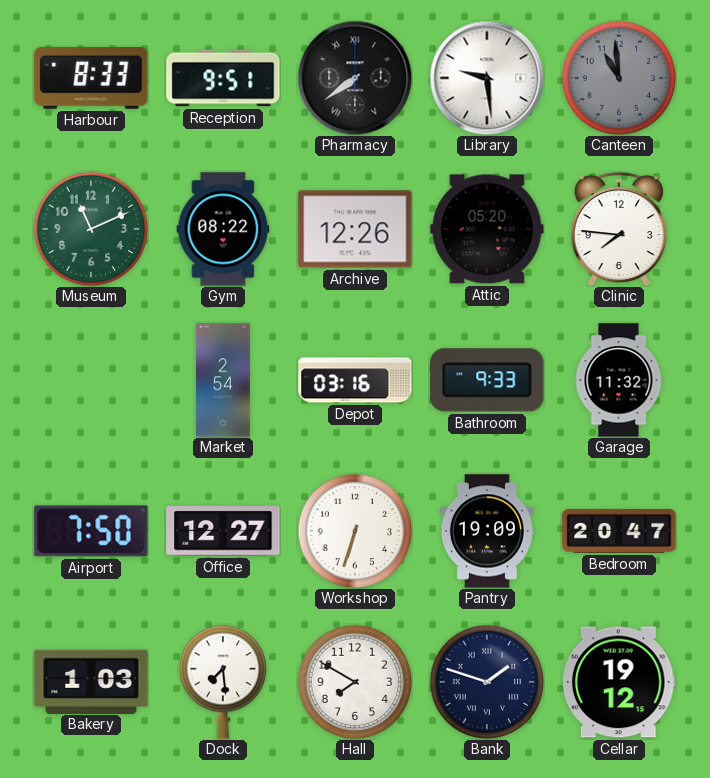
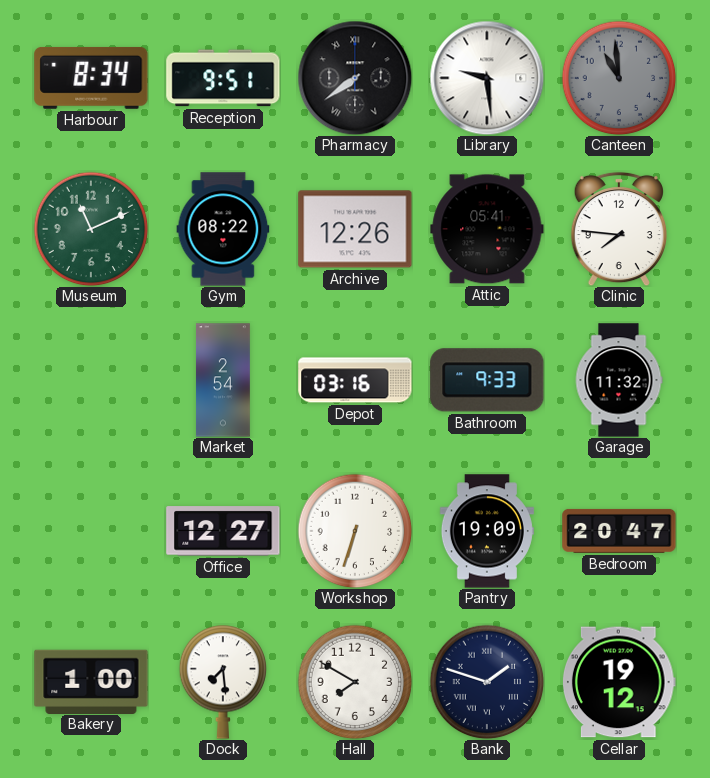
Harbour: 8:33 -> 8:34
Attic: 05:20 -> 05:41
Airport: 7:50 -> none
Bakery: 1:03 -> 1:00
